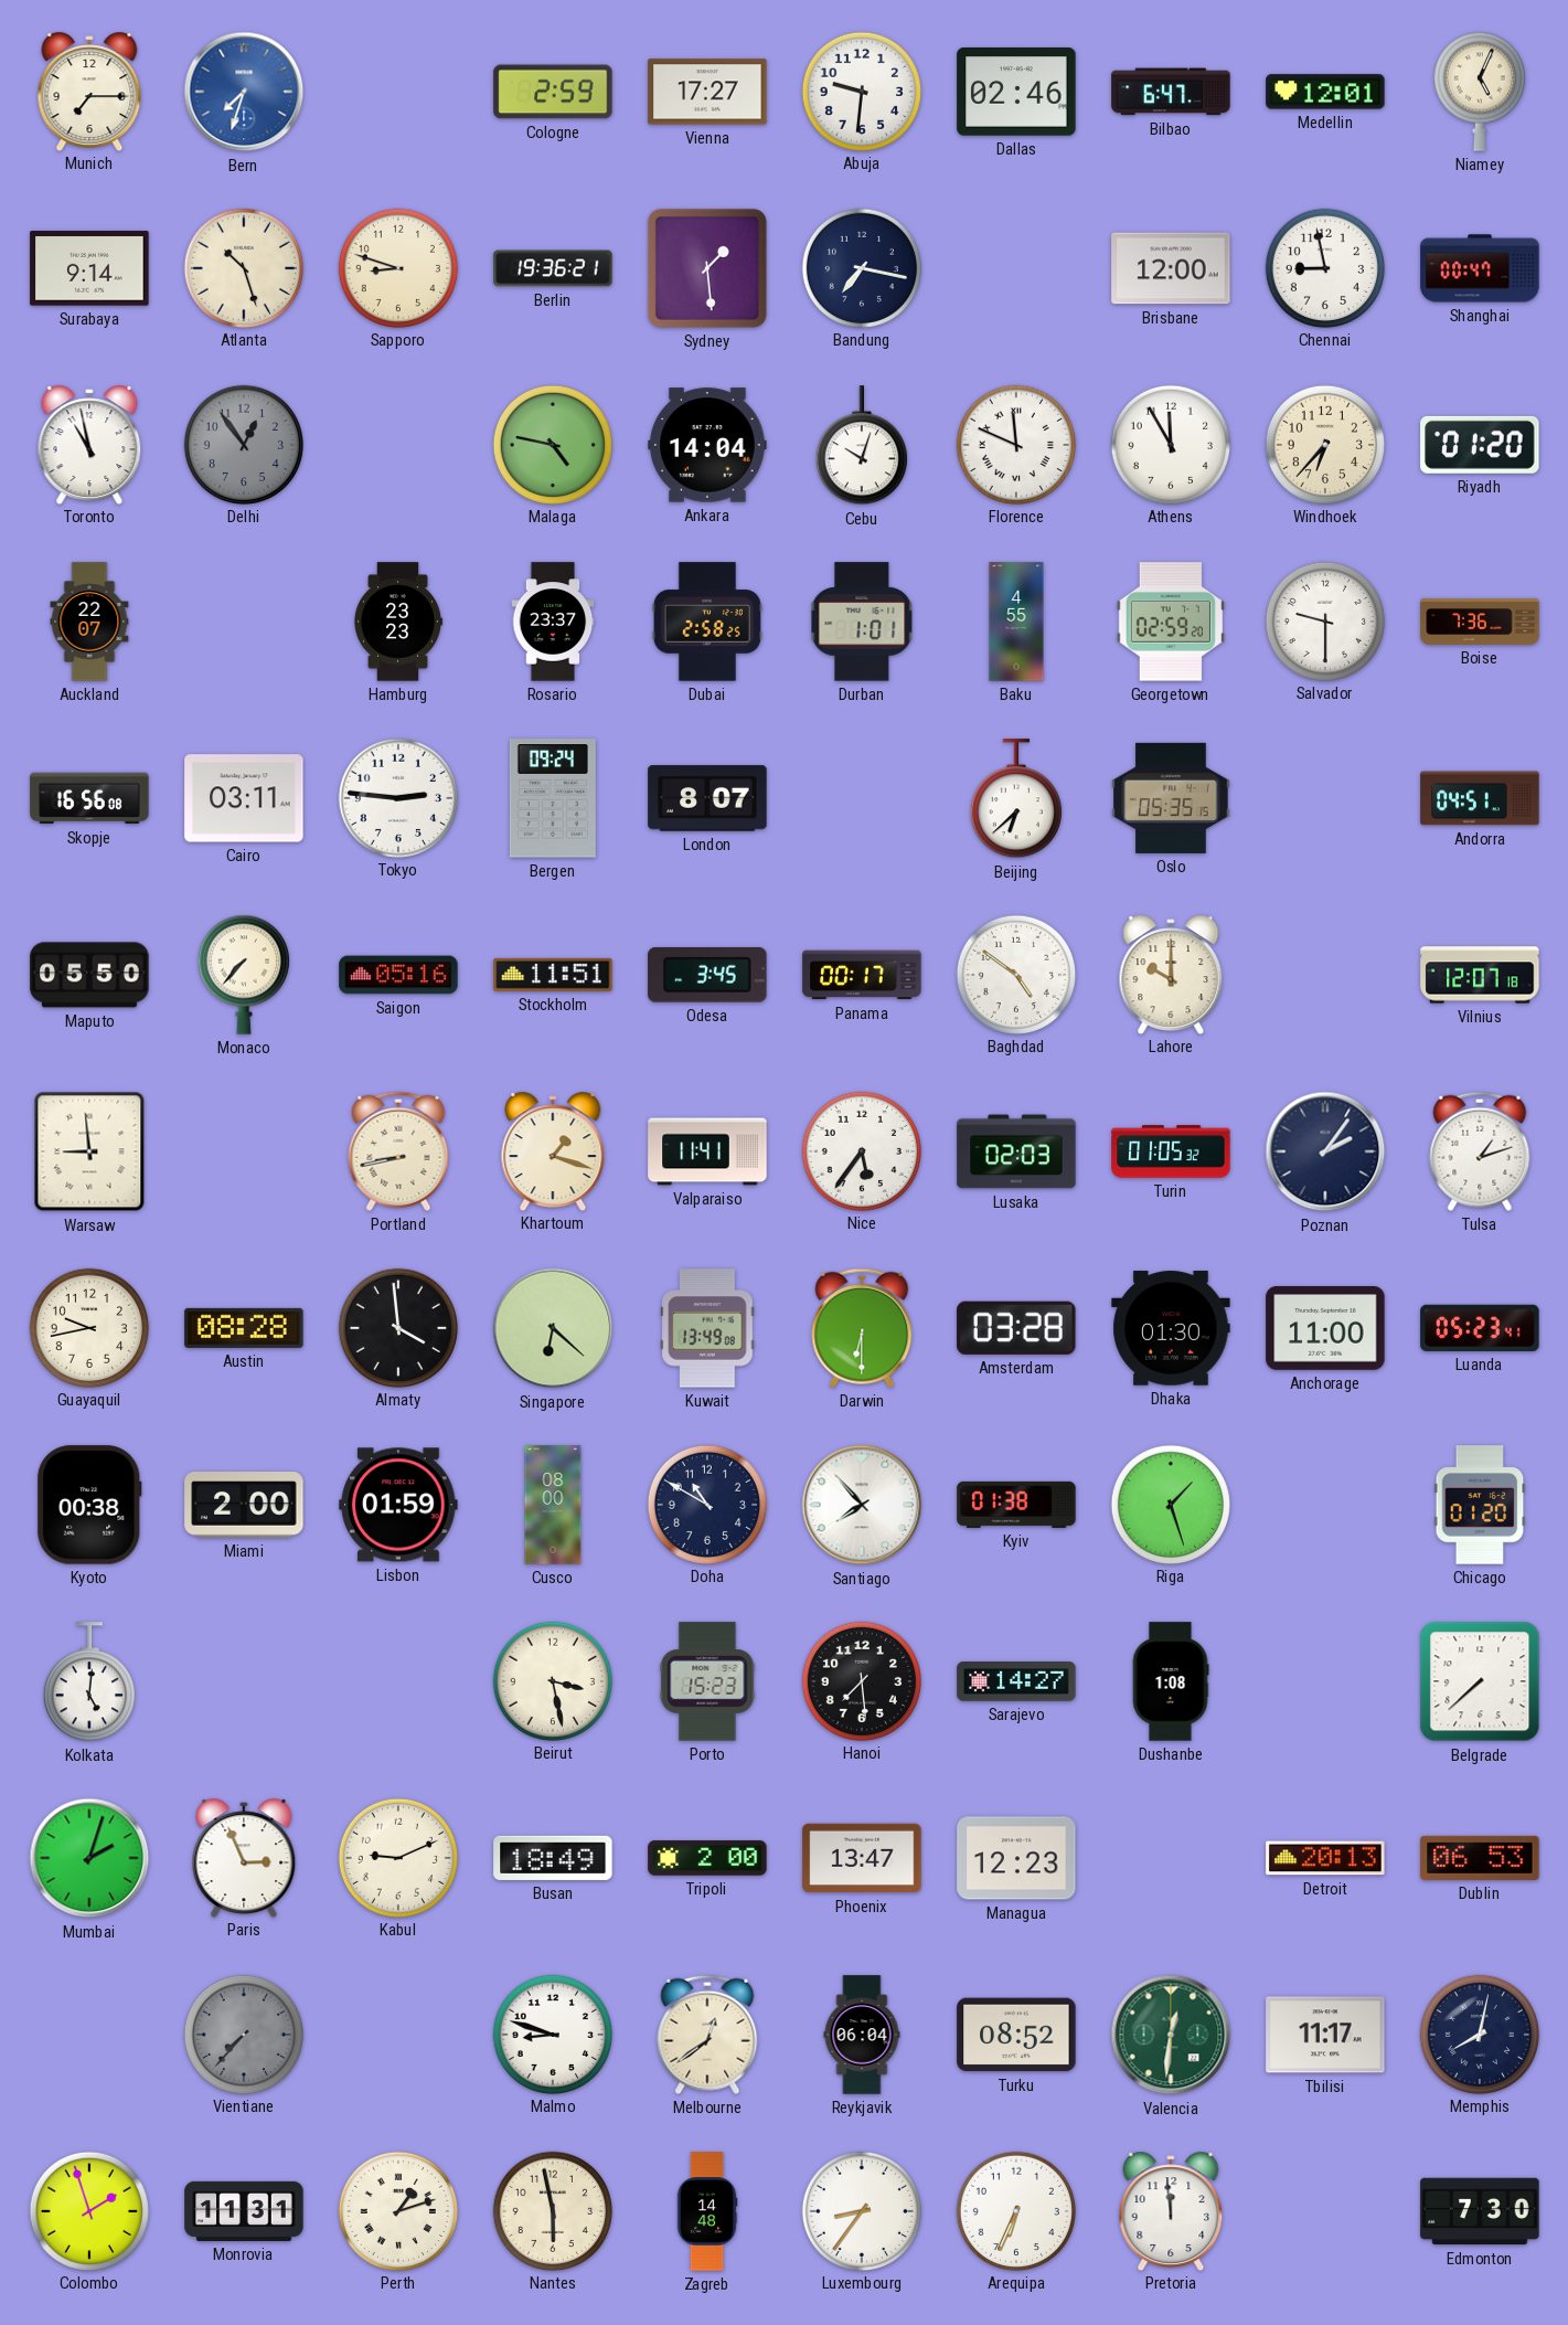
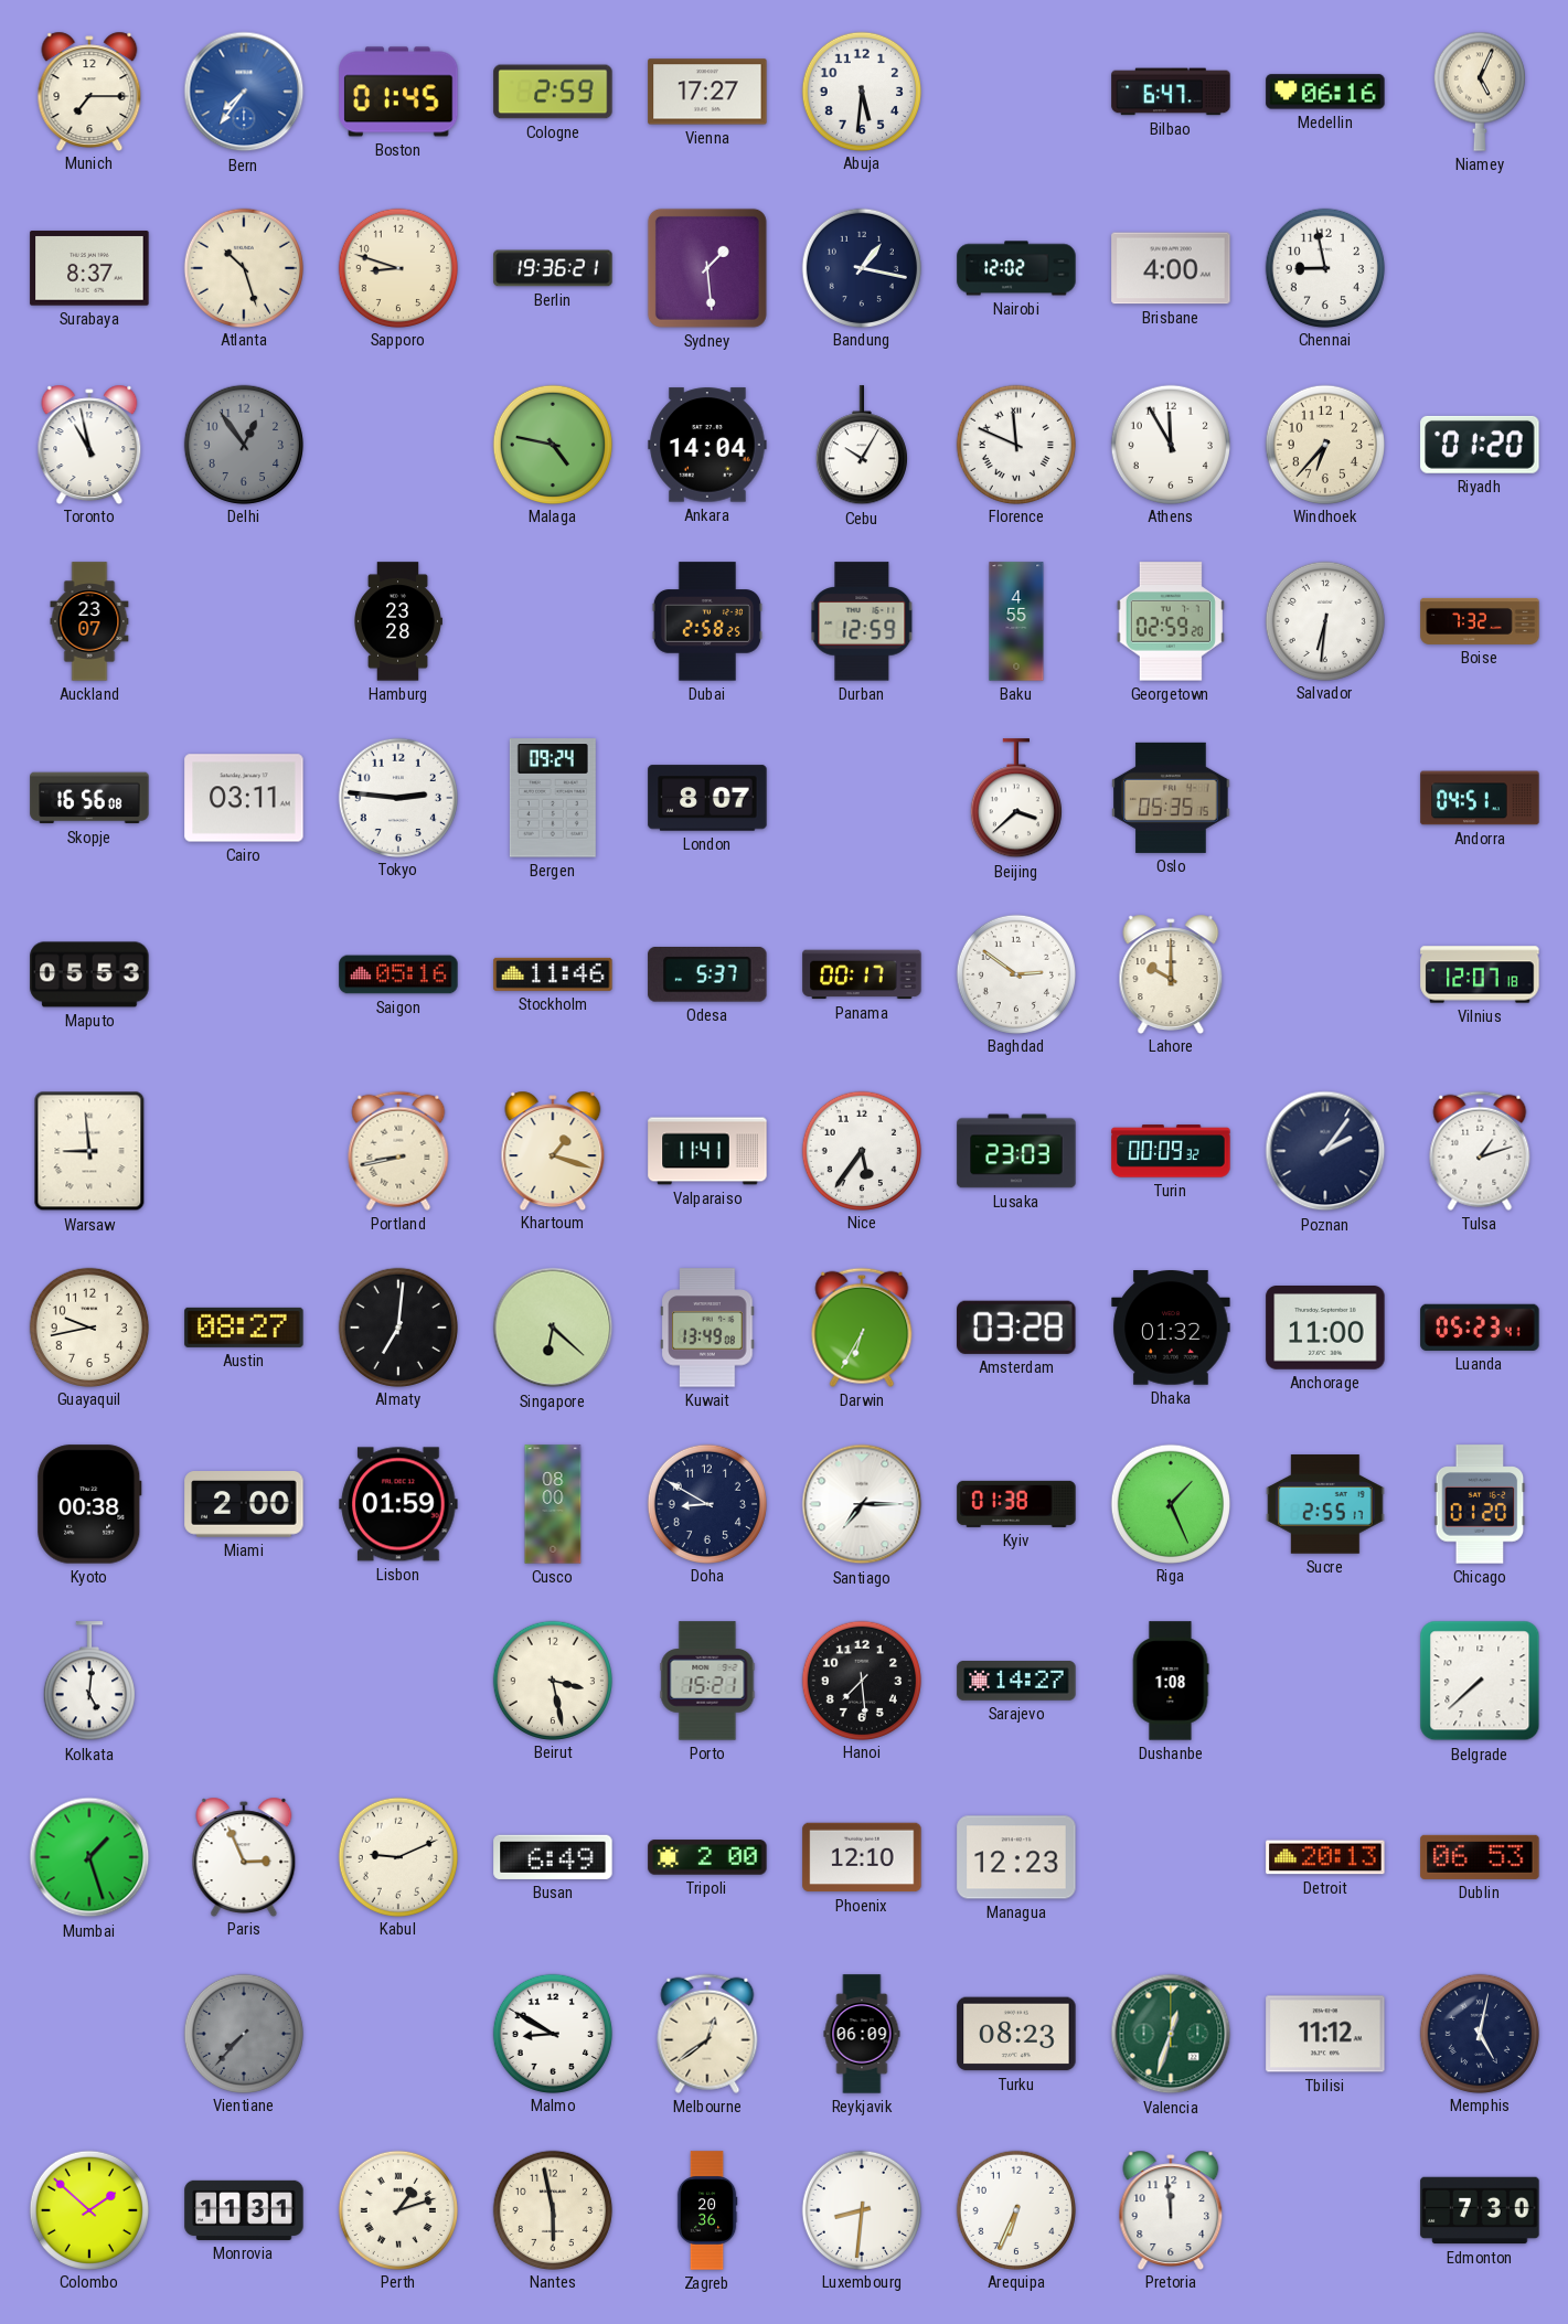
Bern: 7:33 -> 7:36
Boston: none -> 01:45
Abuja: 9:31 -> 5:31
Dallas: 02:46 -> none
Medellin: 12:01 -> 06:16
Surabaya: 9:14 -> 8:37
Bandung: 7:17 -> 1:17
Nairobi: none -> 12:02
Brisbane: 12:00 -> 4:00
Shanghai: 00:47 -> none
Cebu: 10:03 -> 10:05
Auckland: 22:07 -> 23:07
Hamburg: 23:23 -> 23:28
Rosario: 23:37 -> none
Durban: 1:01 -> 12:59
Salvador: 9:30 -> 6:31
Boise: 7:36 -> 7:32
Beijing: 6:38 -> 3:38
Maputo: 05:50 -> 05:53
Monaco: 7:37 -> none
Stockholm: 11:51 -> 11:46
Odesa: 3:45 -> 5:37
Baghdad: 4:51 -> 2:51
Lusaka: 02:03 -> 23:03
Turin: 01:05 -> 00:09
Austin: 08:28 -> 08:27
Almaty: 3:59 -> 7:01
Darwin: 6:30 -> 6:35
Dhaka: 01:30 -> 01:32
Doha: 10:50 -> 8:50
Santiago: 7:53 -> 7:15
Riga: 1:27 -> 1:26
Sucre: none -> 2:55
Porto: 15:23 -> 15:21
Mumbai: 2:03 -> 1:27
Busan: 18:49 -> 6:49
Phoenix: 13:47 -> 12:10
Malmo: 8:48 -> 8:50
Reykjavik: 06:04 -> 06:09
Turku: 08:52 -> 08:23
Valencia: 12:31 -> 12:33
Tbilisi: 11:17 -> 11:12
Memphis: 8:02 -> 5:02
Colombo: 1:57 -> 1:52
Zagreb: 14:48 -> 20:36
Luxembourg: 8:36 -> 8:31
